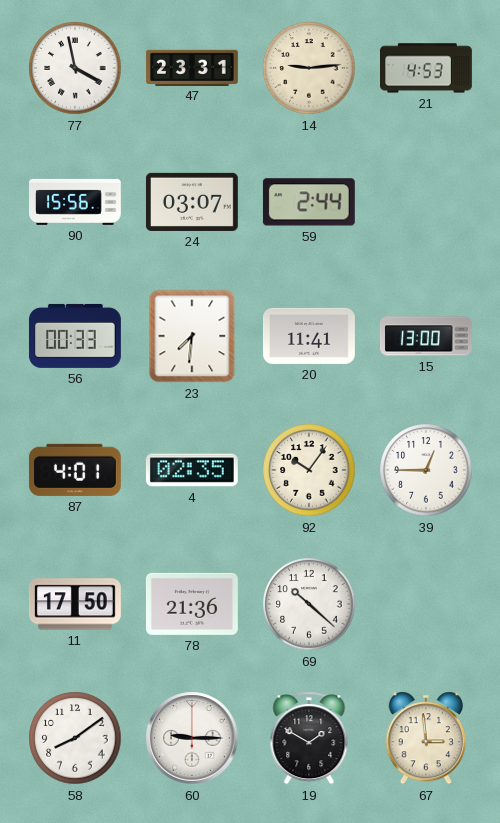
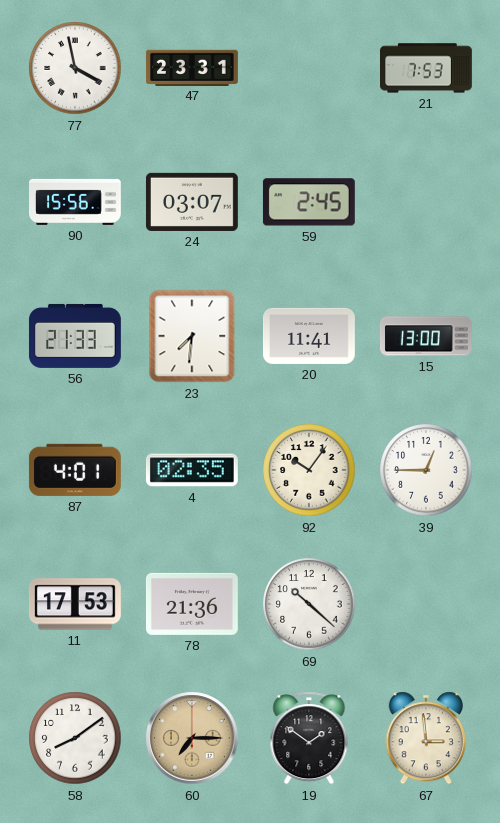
14: 9:14 -> none
21: 4:53 -> 7:53
59: 2:44 -> 2:45
56: 00:33 -> 21:33
11: 17:50 -> 17:53
60: 9:15 -> 7:15
60 dial: white -> champagne
19: 1:50 -> 1:51
